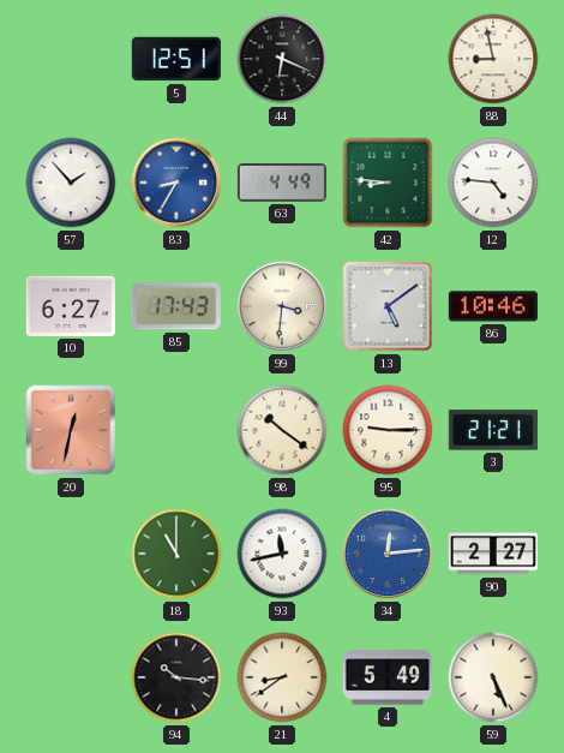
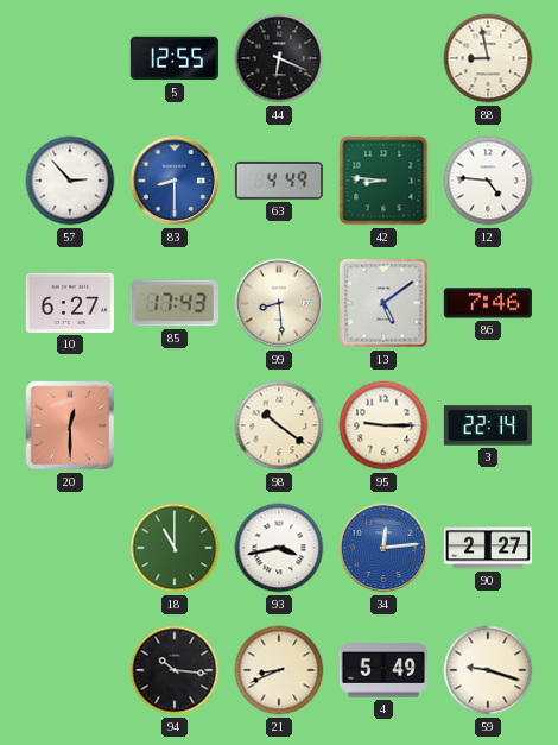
5: 12:51 -> 12:55
57: 1:53 -> 2:53
83: 8:35 -> 8:30
99: 3:31 -> 8:29
86: 10:46 -> 7:46
20: 12:32 -> 12:30
3: 21:21 -> 22:14
93: 11:43 -> 3:43
21: 8:39 -> 8:41
59: 5:26 -> 9:18
